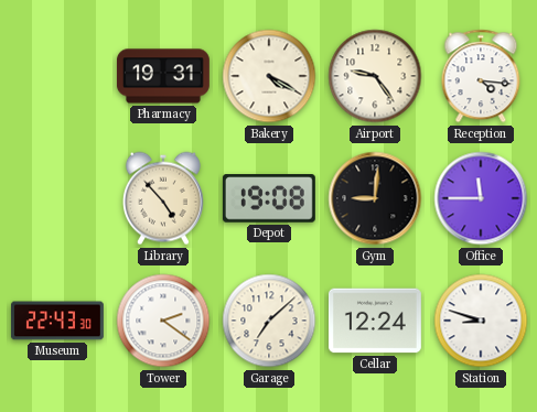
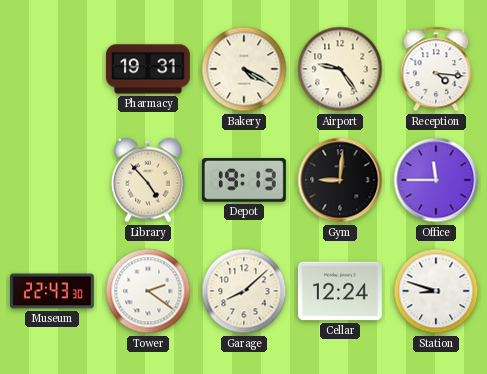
Depot: 19:08 -> 19:13
Garage: 7:08 -> 8:08
